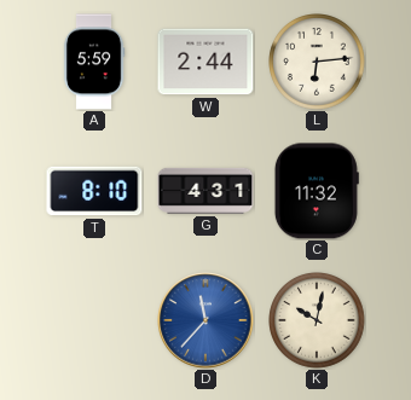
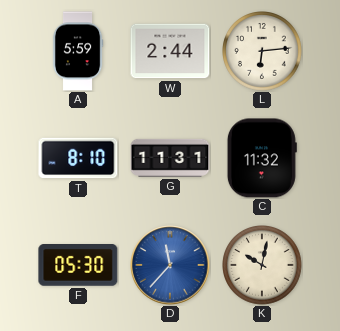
G: 4:31 -> 11:31
F: none -> 05:30
